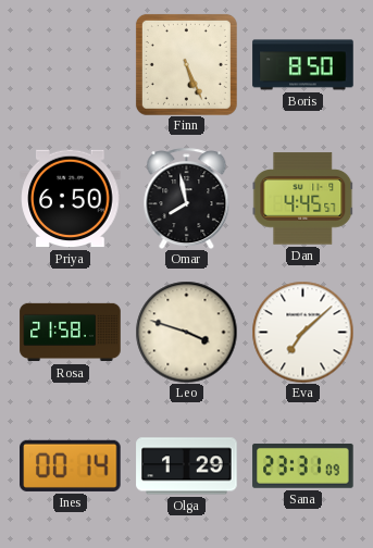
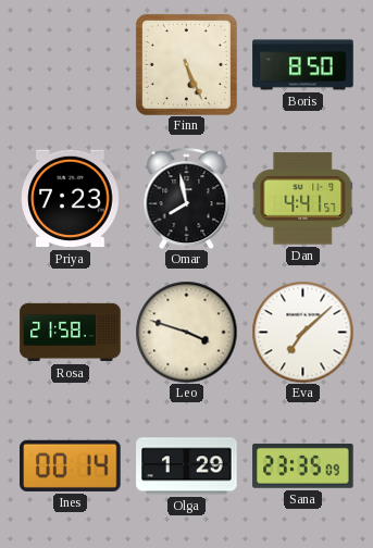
Priya: 6:50 -> 7:23
Dan: 4:45 -> 4:41
Sana: 23:31 -> 23:35
